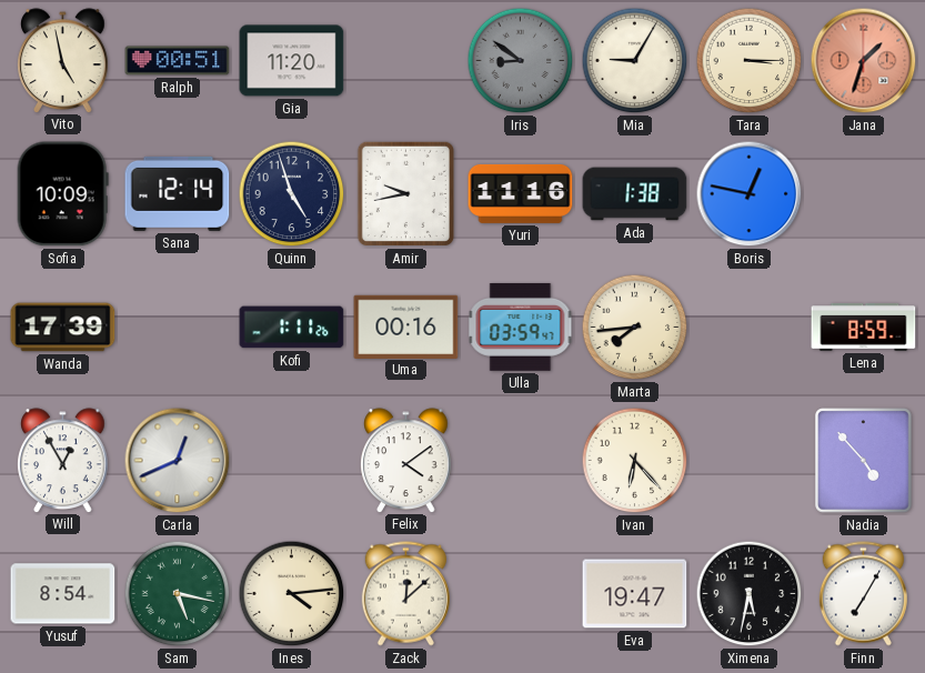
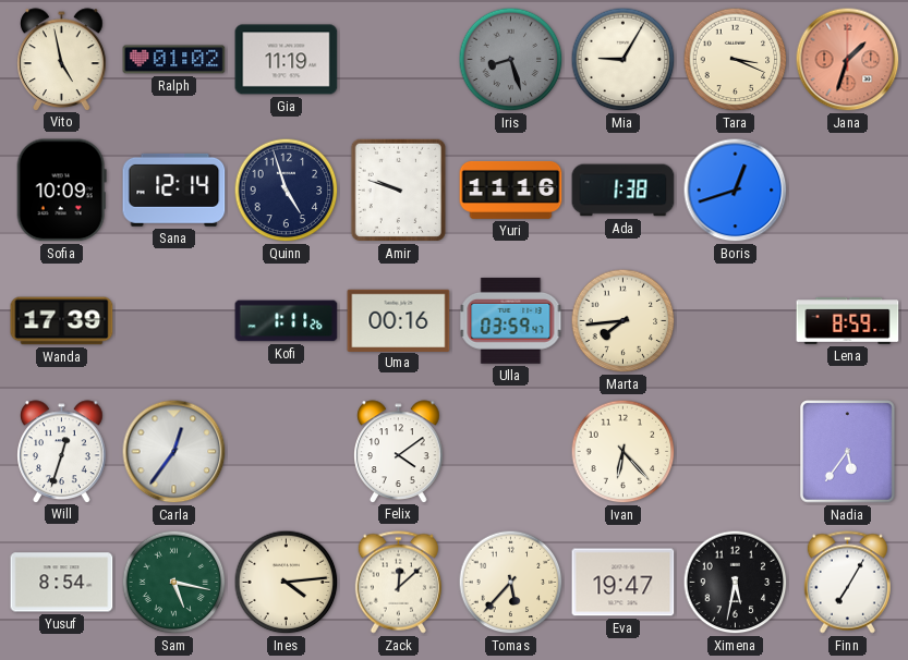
Ralph: 00:51 -> 01:02
Gia: 11:20 -> 11:19
Iris: 8:51 -> 8:27
Tara: 3:15 -> 3:19
Amir: 9:43 -> 9:48
Boris: 12:47 -> 12:42
Will: 12:55 -> 12:33
Carla: 12:41 -> 12:36
Nadia: 4:53 -> 5:36
Tomas: none -> 5:37
